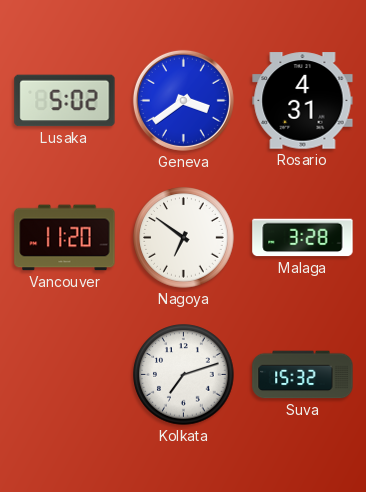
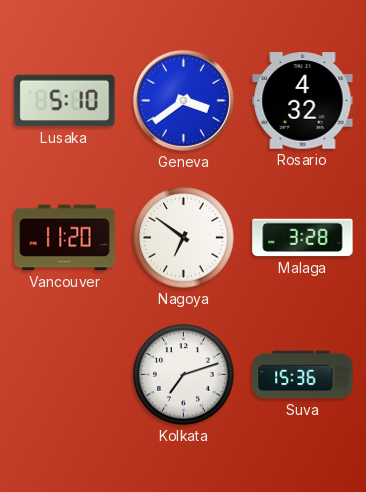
Lusaka: 5:02 -> 5:10
Rosario: 4:31 -> 4:32
Suva: 15:32 -> 15:36
